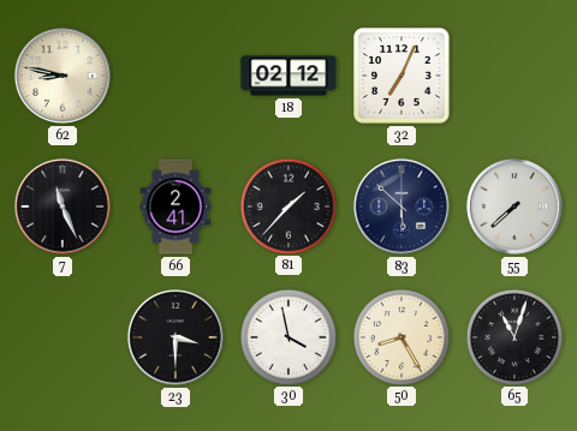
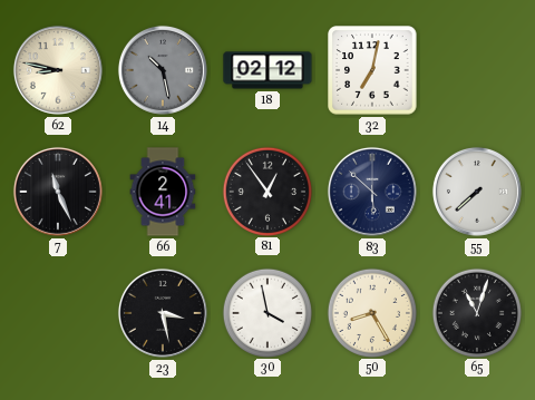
14: none -> 10:28
32: 7:04 -> 7:02
81: 1:37 -> 12:54
23: 3:30 -> 3:28
